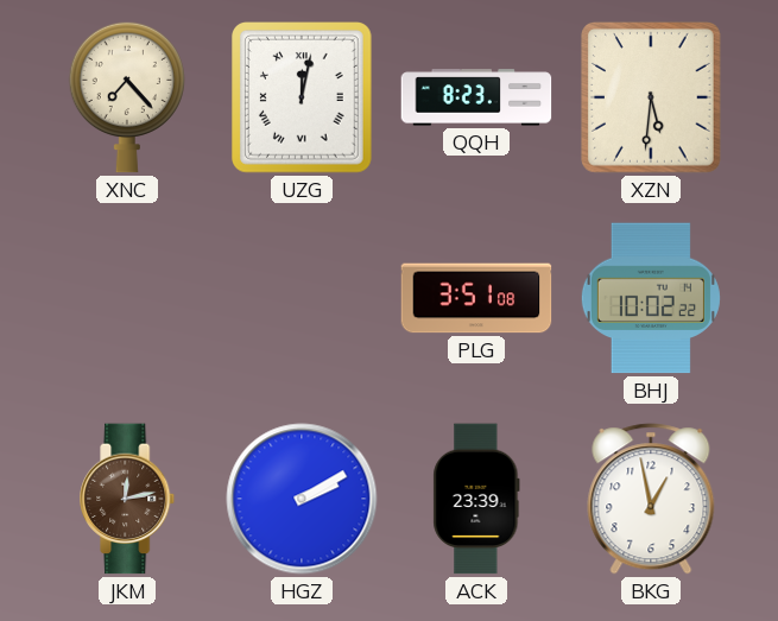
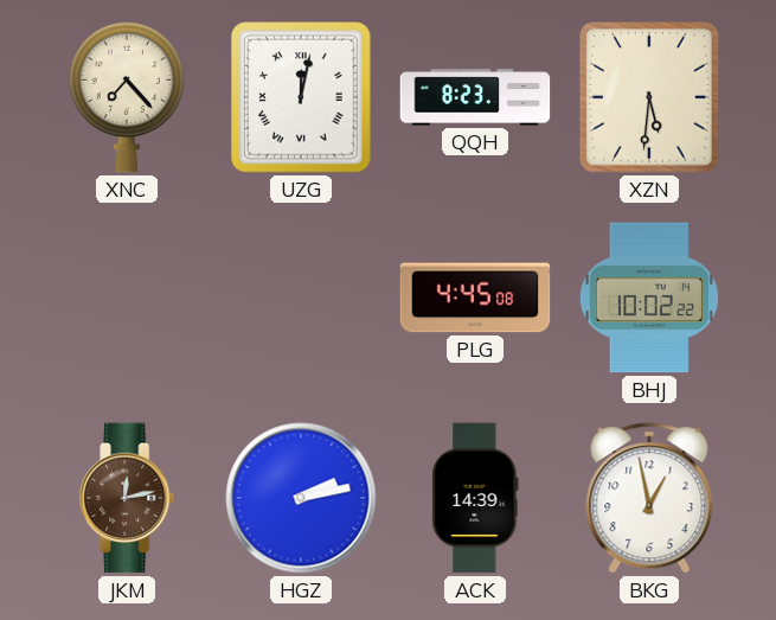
PLG: 3:51 -> 4:45
HGZ: 2:10 -> 2:13
ACK: 23:39 -> 14:39
